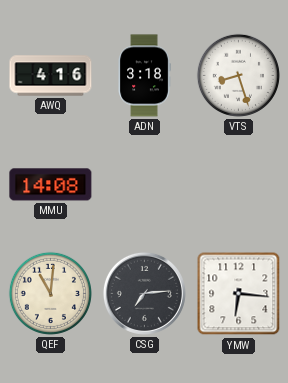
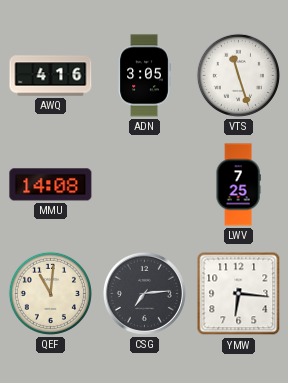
ADN: 3:18 -> 3:05
VTS: 8:27 -> 11:27
LWV: none -> 7:25
